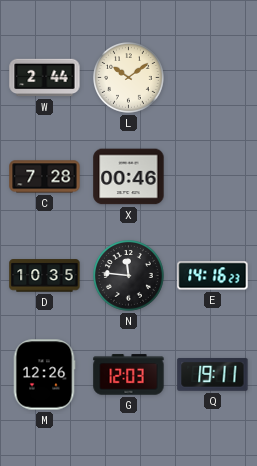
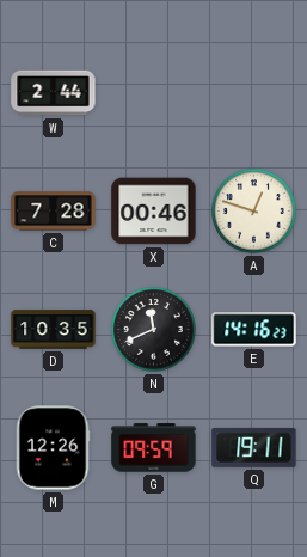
L: 10:09 -> none
A: none -> 12:48
N: 11:46 -> 11:41
G: 12:03 -> 09:59
